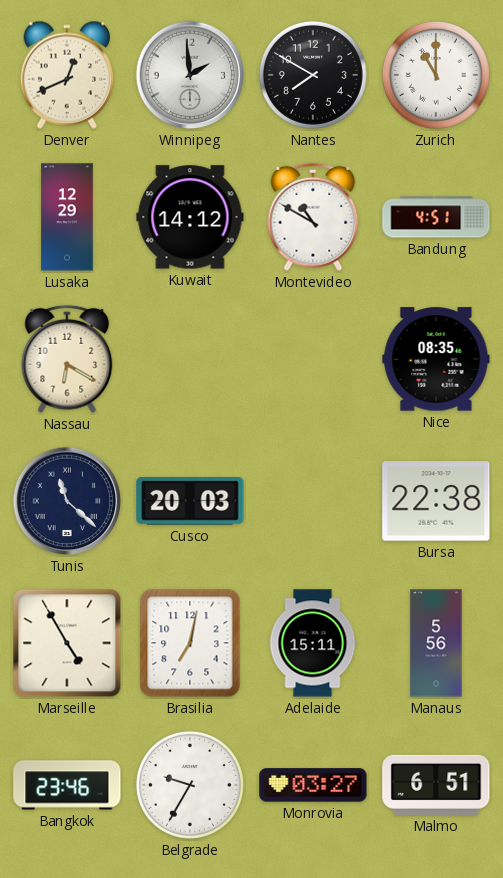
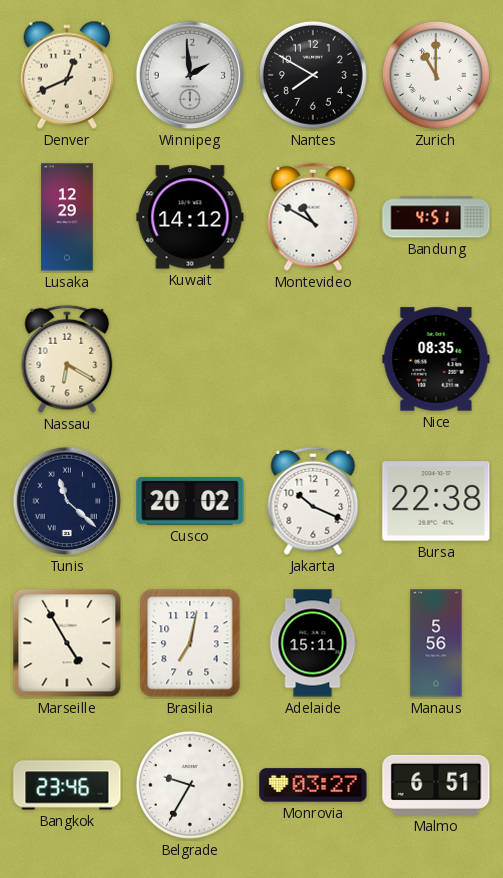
Cusco: 20:03 -> 20:02
Jakarta: none -> 10:19
